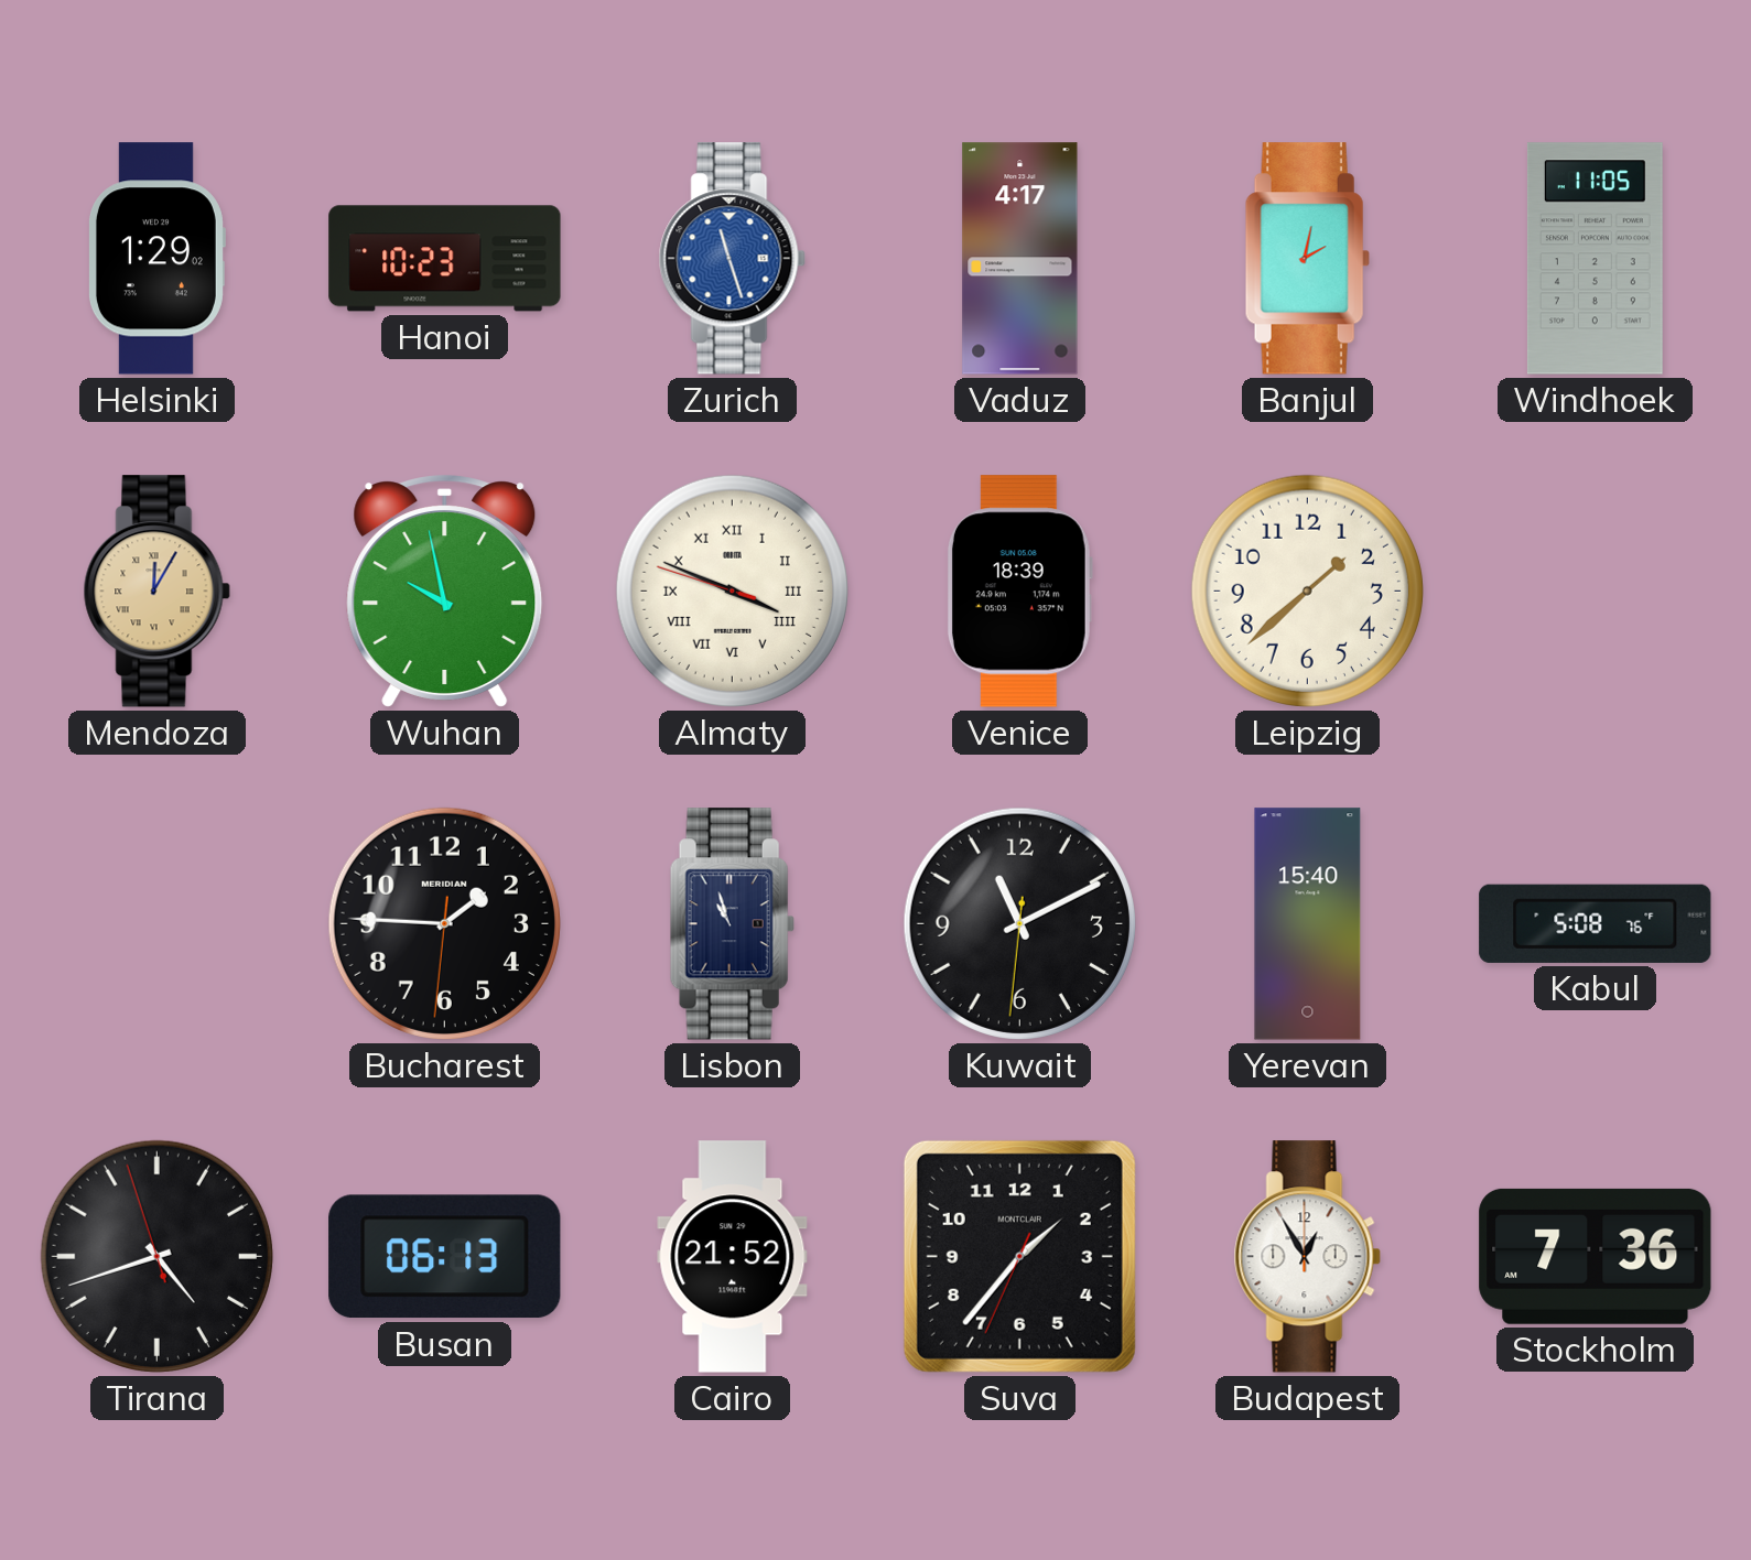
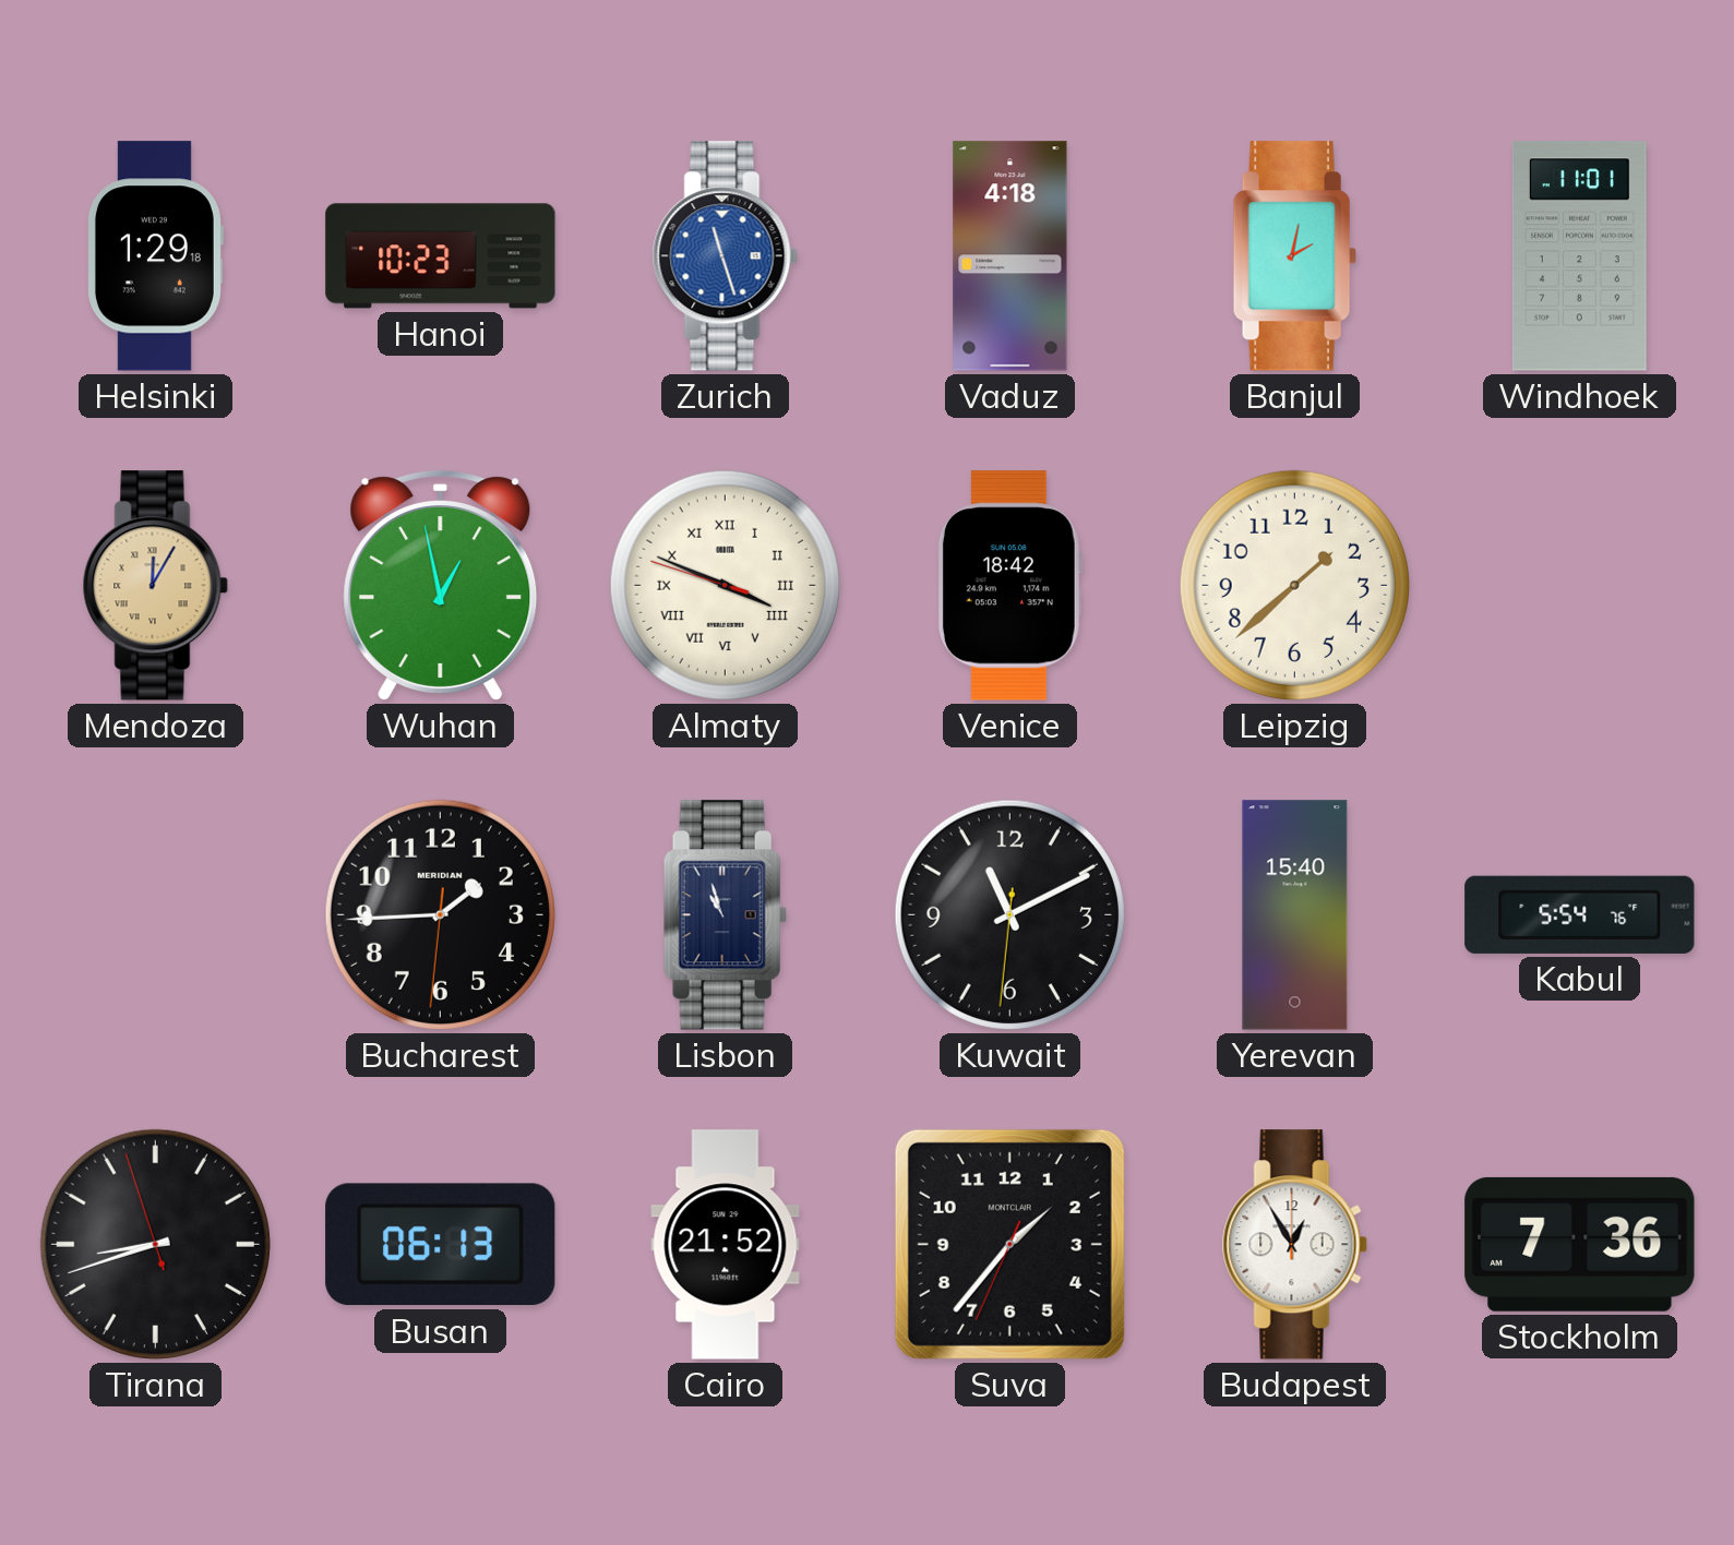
Helsinki: 1:29:02 -> 1:29:18
Vaduz: 4:17 -> 4:18
Windhoek: 11:05 -> 11:01
Wuhan: 9:58 -> 12:58
Venice: 18:39 -> 18:42
Bucharest: 1:45 -> 1:44
Kabul: 5:08 -> 5:54
Tirana: 4:41 -> 8:41
